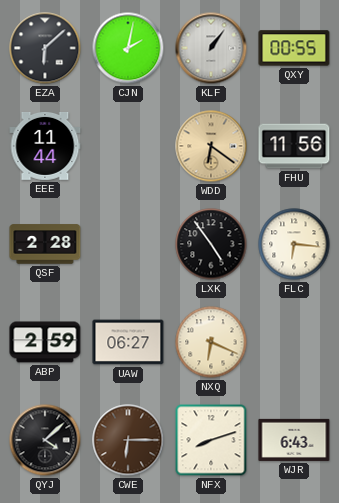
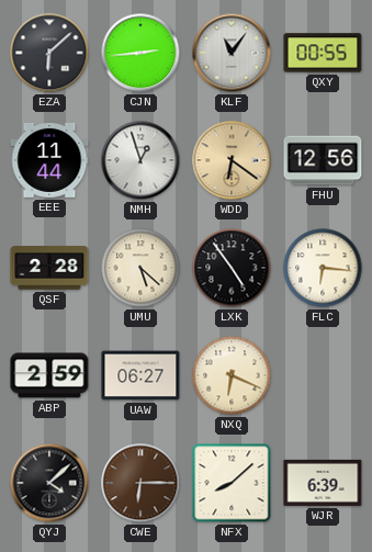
CJN: 2:02 -> 2:44
KLF: 1:06 -> 11:06
NMH: none -> 12:57
FHU: 11:56 -> 12:56
UMU: none -> 5:22
NFX: 8:12 -> 8:08
WJR: 6:43 -> 6:39
